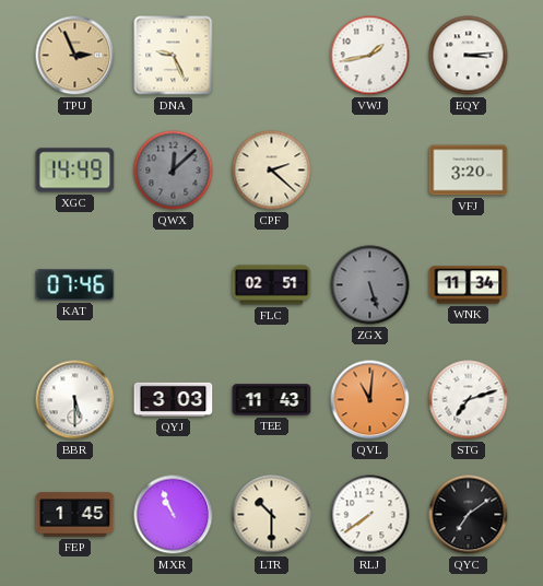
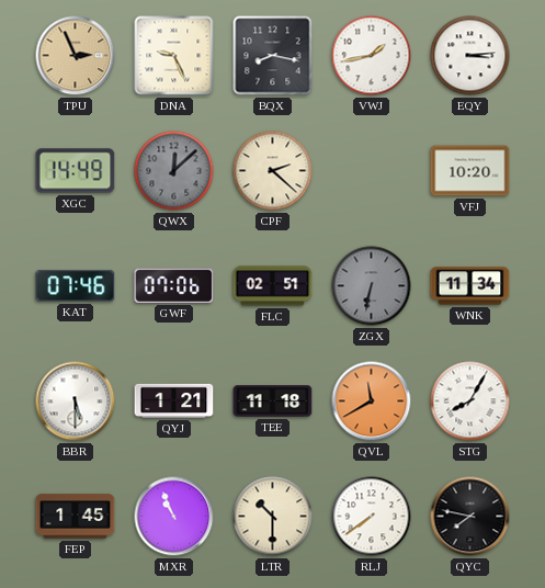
BQX: none -> 8:17
VFJ: 3:20 -> 10:20
GWF: none -> 07:06
ZGX: 5:27 -> 6:32
QYJ: 3:03 -> 1:21
TEE: 11:43 -> 11:18
QVL: 11:01 -> 11:40
STG: 7:12 -> 8:05
QYC: 7:09 -> 7:47
